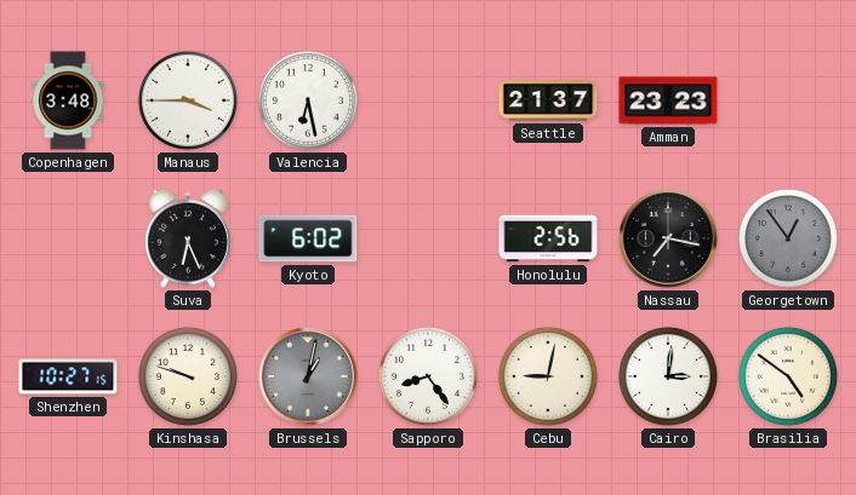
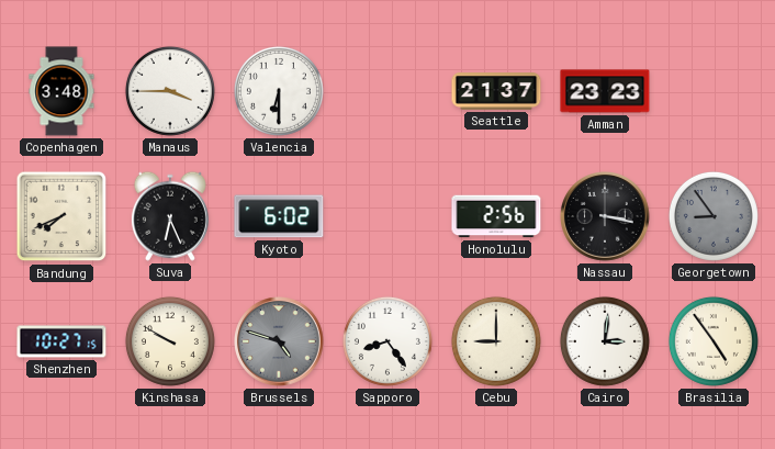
Valencia: 6:28 -> 6:30
Bandung: none -> 7:41
Nassau: 7:17 -> 3:17
Georgetown: 12:54 -> 8:54
Kinshasa: 9:48 -> 9:50
Brussels: 1:02 -> 4:48
Cebu: 9:02 -> 9:00
Brasilia: 4:51 -> 4:54
